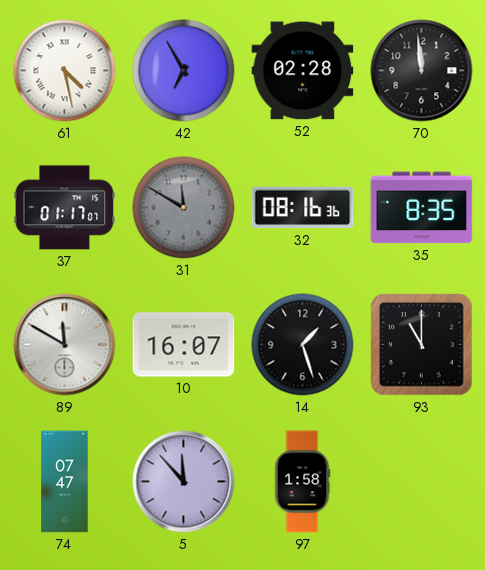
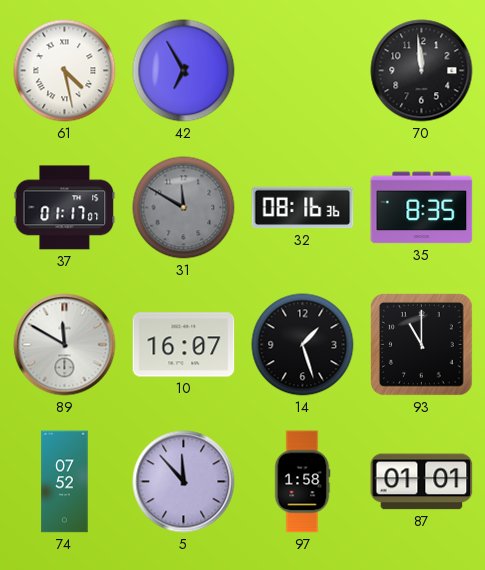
52: 02:28 -> none
74: 07:47 -> 07:52
87: none -> 01:01
